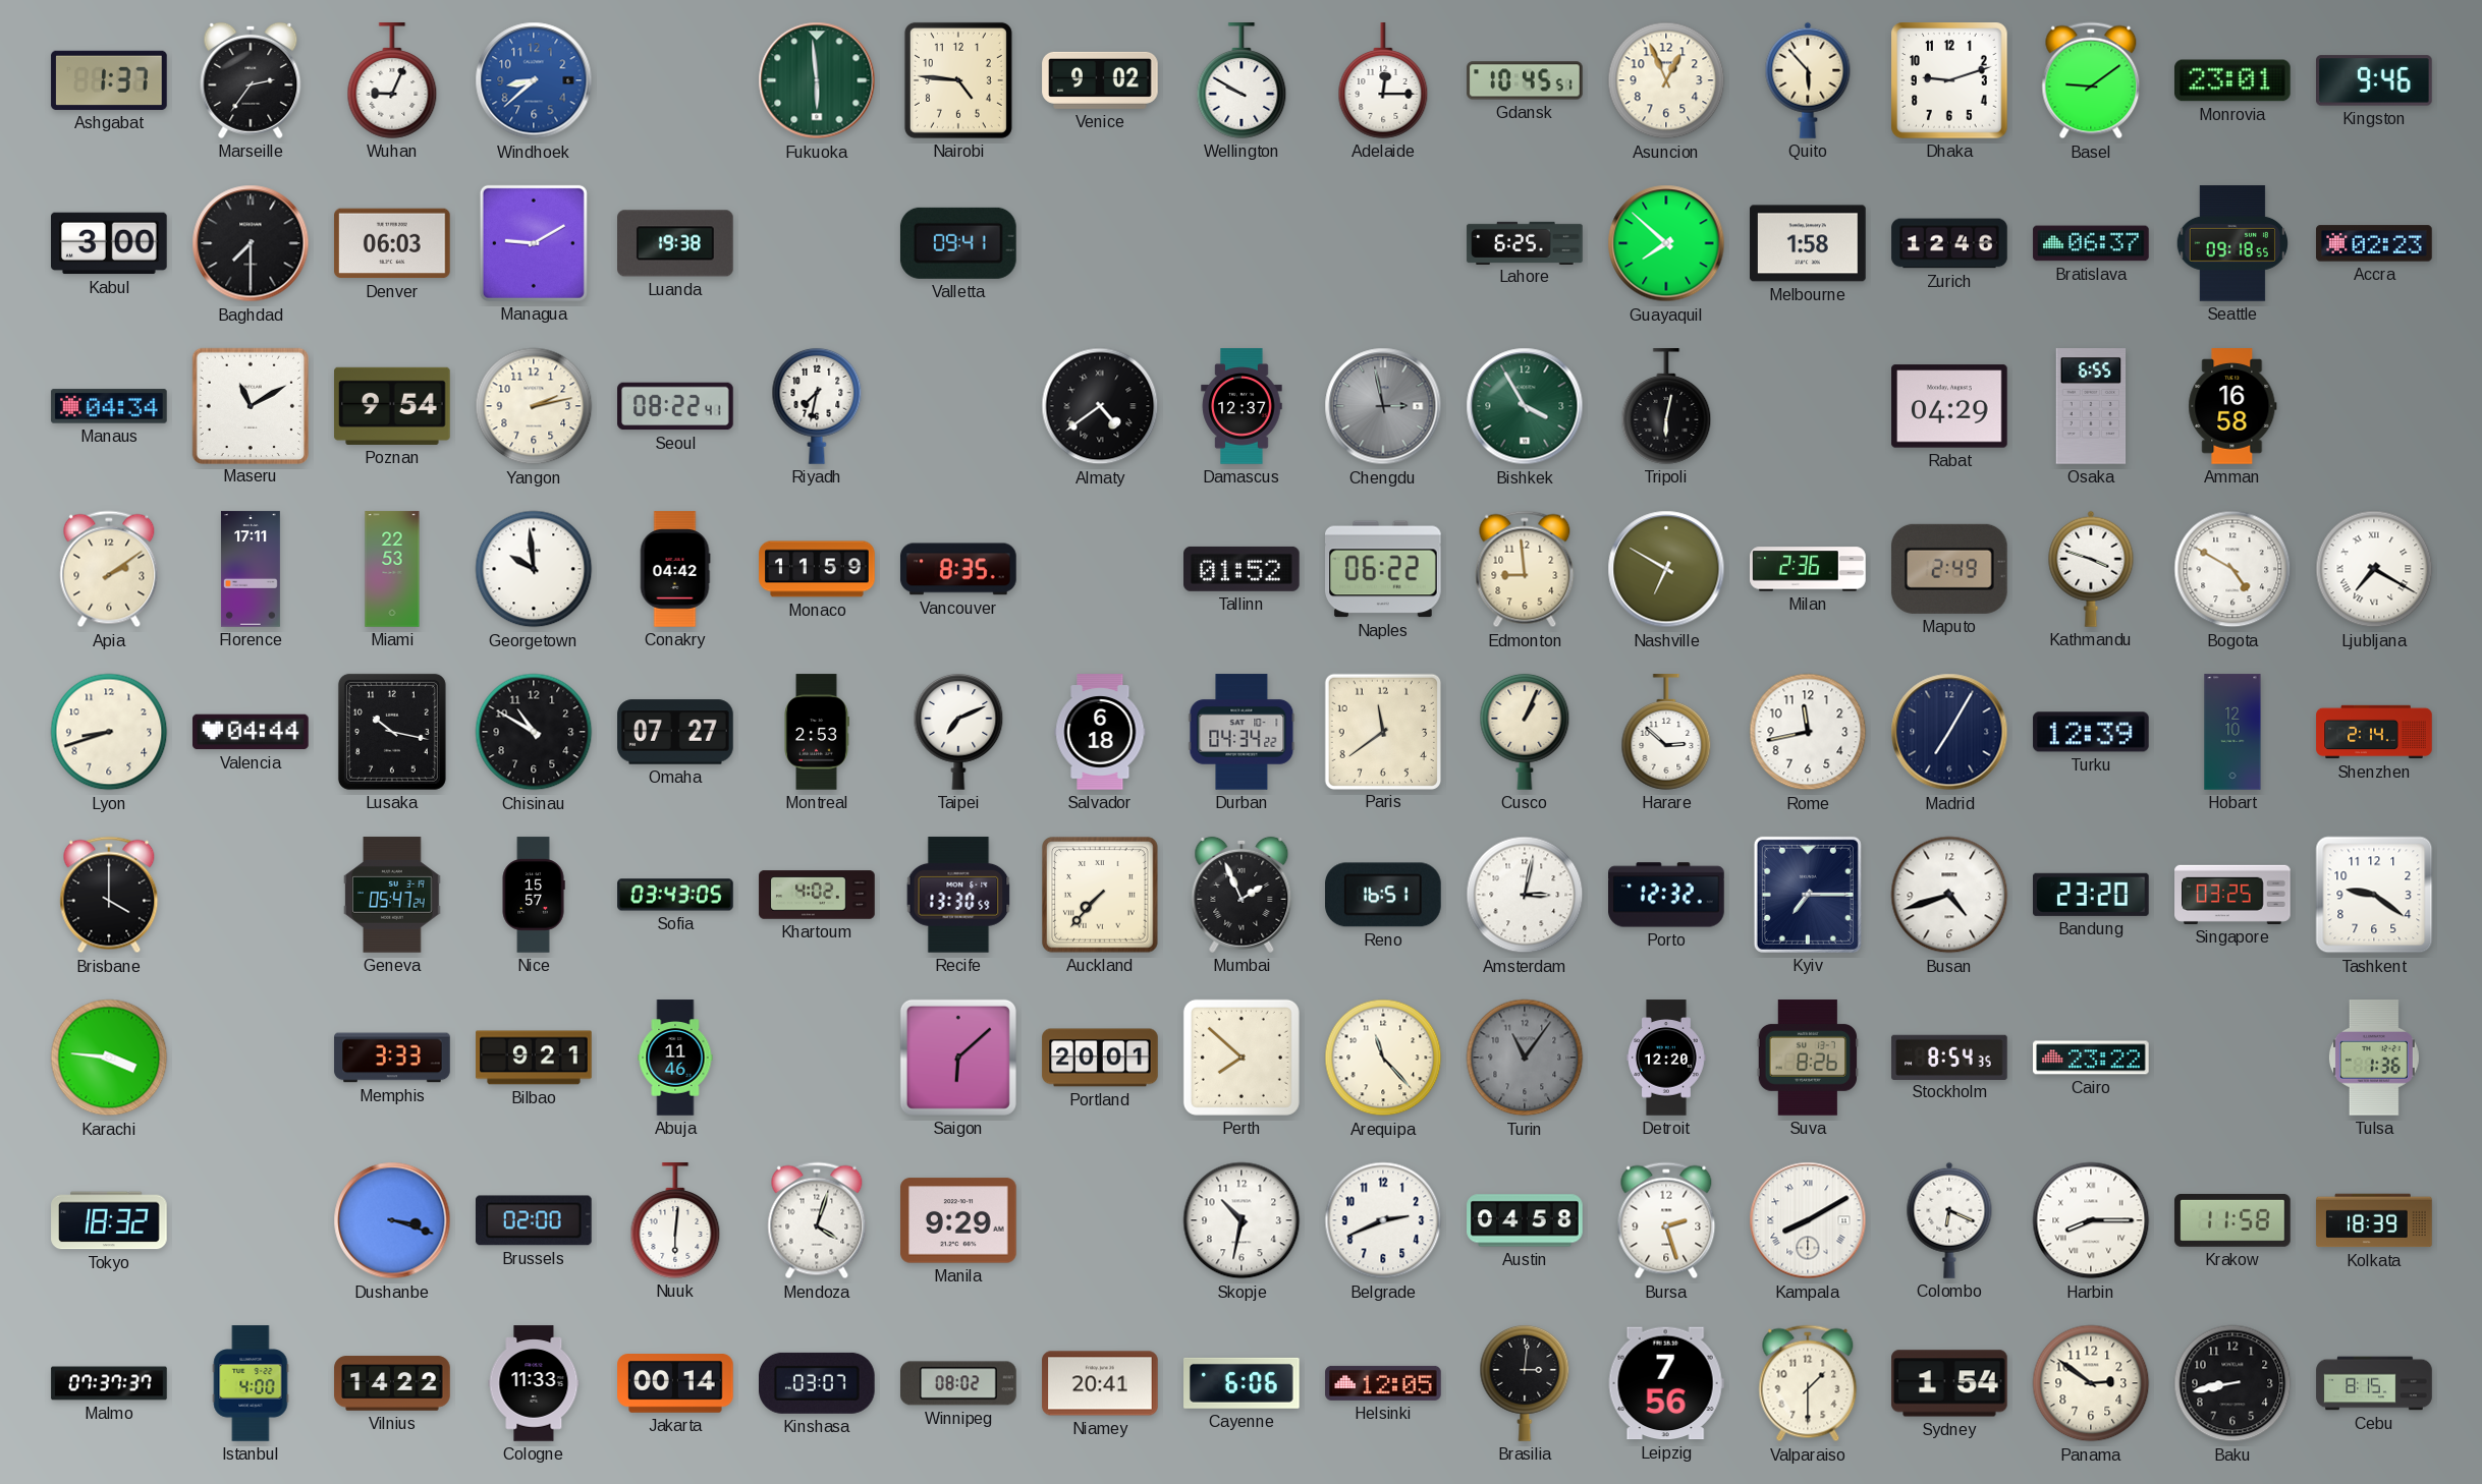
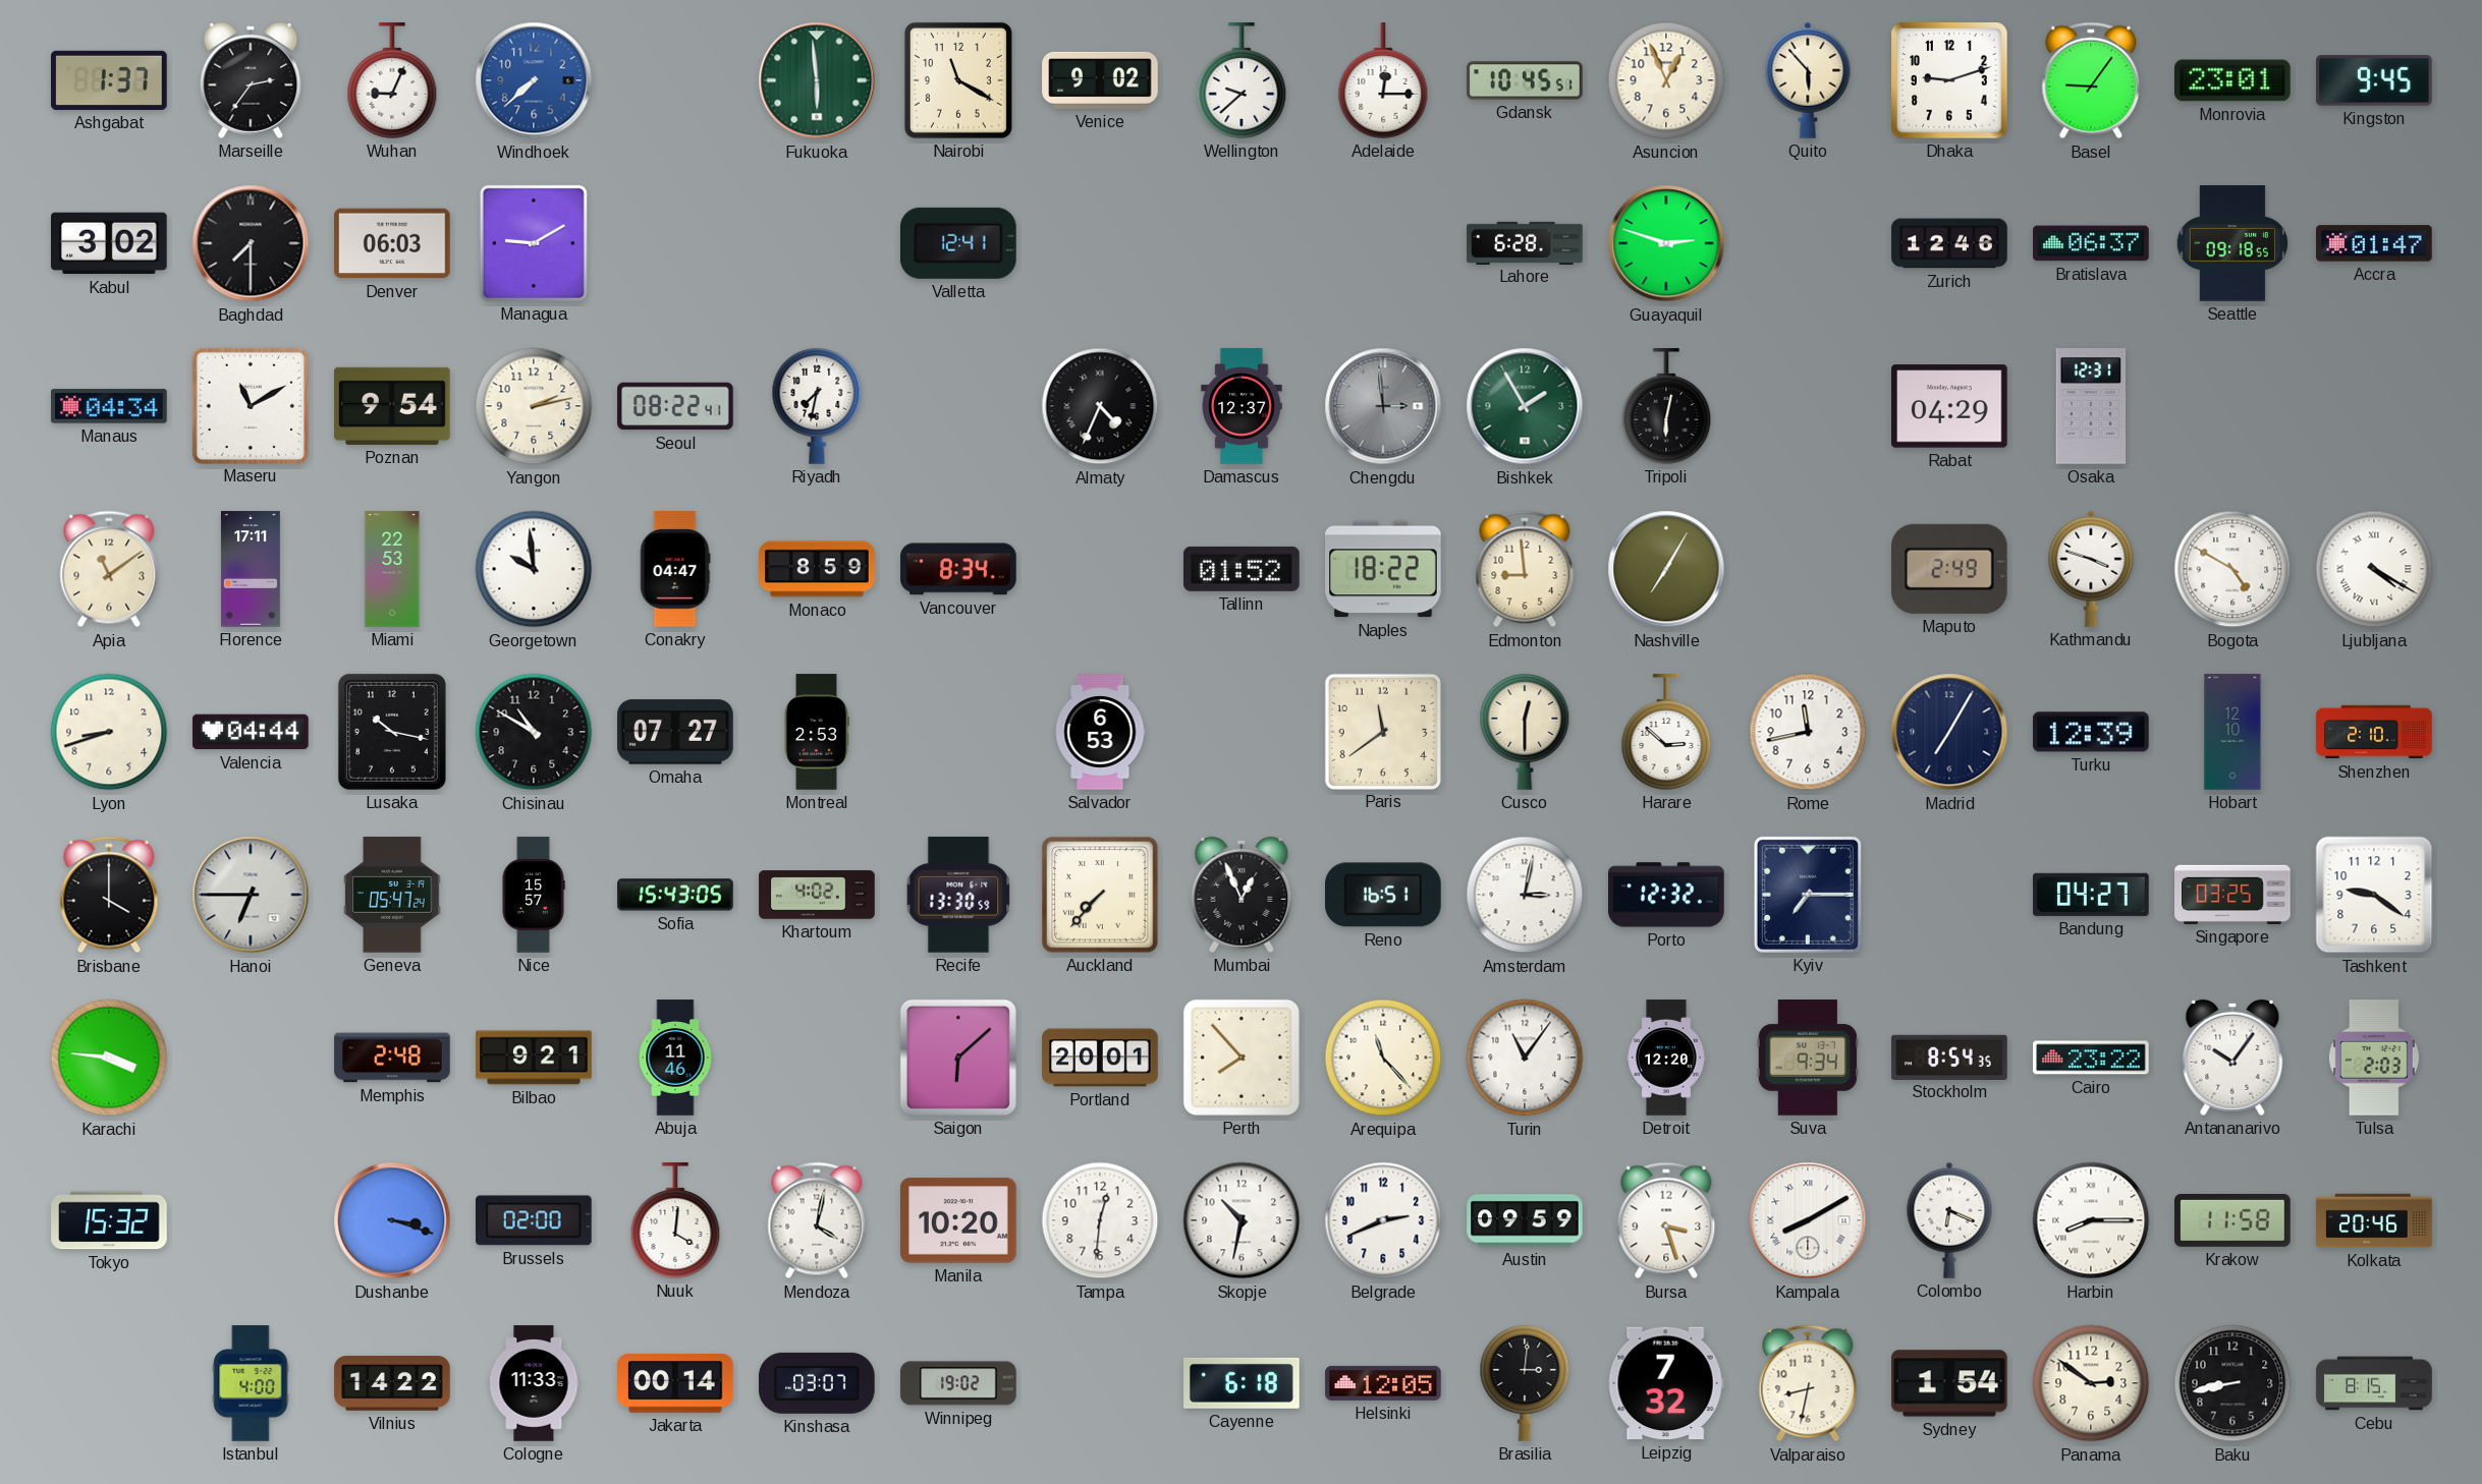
Windhoek: 8:38 -> 7:38
Nairobi: 4:46 -> 11:20
Wellington: 9:50 -> 9:38
Basel: 9:09 -> 9:06
Kingston: 9:46 -> 9:45
Kabul: 3:00 -> 3:02
Luanda: 19:38 -> none
Valletta: 09:41 -> 12:41
Lahore: 6:25 -> 6:28
Guayaquil: 7:52 -> 2:48
Melbourne: 1:58 -> none
Accra: 02:23 -> 01:47
Almaty: 4:39 -> 4:34
Chengdu: 2:58 -> 2:59
Bishkek: 3:55 -> 1:55
Osaka: 6:55 -> 12:31
Amman: 16:58 -> none
Apia: 2:09 -> 11:09
Conakry: 04:42 -> 04:47
Monaco: 11:59 -> 8:59
Vancouver: 8:35 -> 8:34
Naples: 06:22 -> 18:22
Nashville: 6:50 -> 7:05
Milan: 2:36 -> none
Ljubljana: 7:20 -> 4:20
Taipei: 7:11 -> none
Salvador: 6:18 -> 6:53
Durban: 04:34 -> none
Cusco: 1:04 -> 12:30
Shenzhen: 2:14 -> 2:10
Hanoi: none -> 6:45
Sofia: 03:43 -> 15:43
Mumbai: 1:56 -> 12:56
Busan: 4:42 -> none
Bandung: 23:20 -> 04:27
Memphis: 3:33 -> 2:48
Perth: 7:52 -> 7:53
Turin dial: grey -> white
Suva: 8:26 -> 9:34
Antananarivo: none -> 10:06
Tulsa: 1:36 -> 2:03
Tokyo: 18:32 -> 15:32
Nuuk: 6:01 -> 4:01
Mendoza: 4:03 -> 4:02
Manila: 9:29 -> 10:20
Tampa: none -> 12:31
Austin: 04:58 -> 09:59
Bursa: 2:27 -> 3:27
Kolkata: 18:39 -> 20:46
Malmo: 07:37 -> none
Winnipeg: 08:02 -> 19:02
Niamey: 20:41 -> none
Cayenne: 6:06 -> 6:18
Leipzig: 7:56 -> 7:32
Valparaiso: 1:30 -> 8:32
